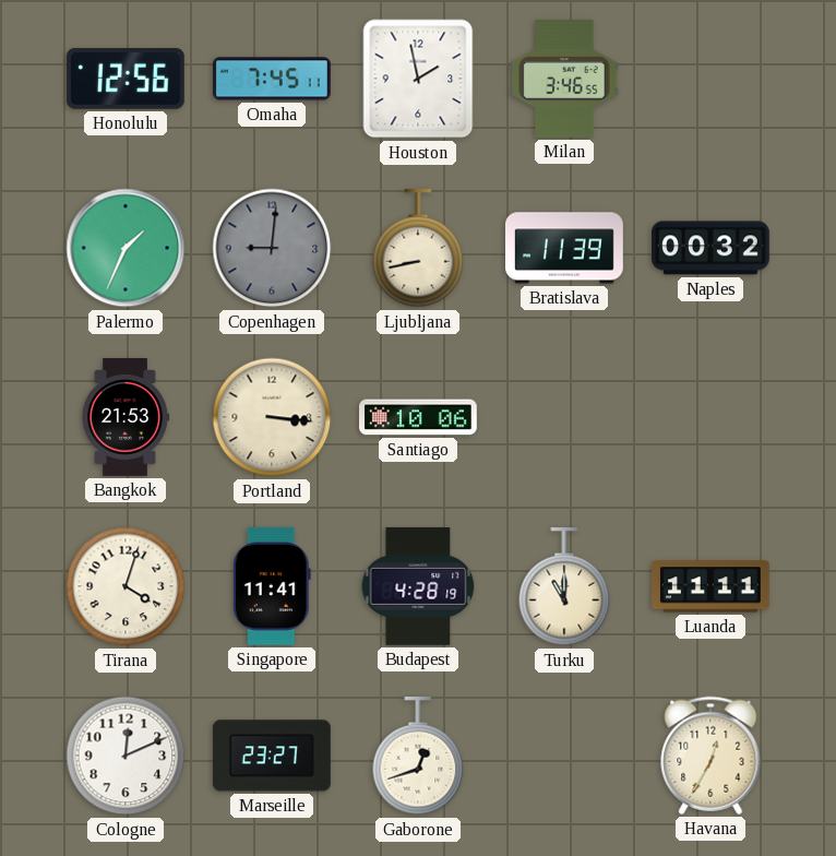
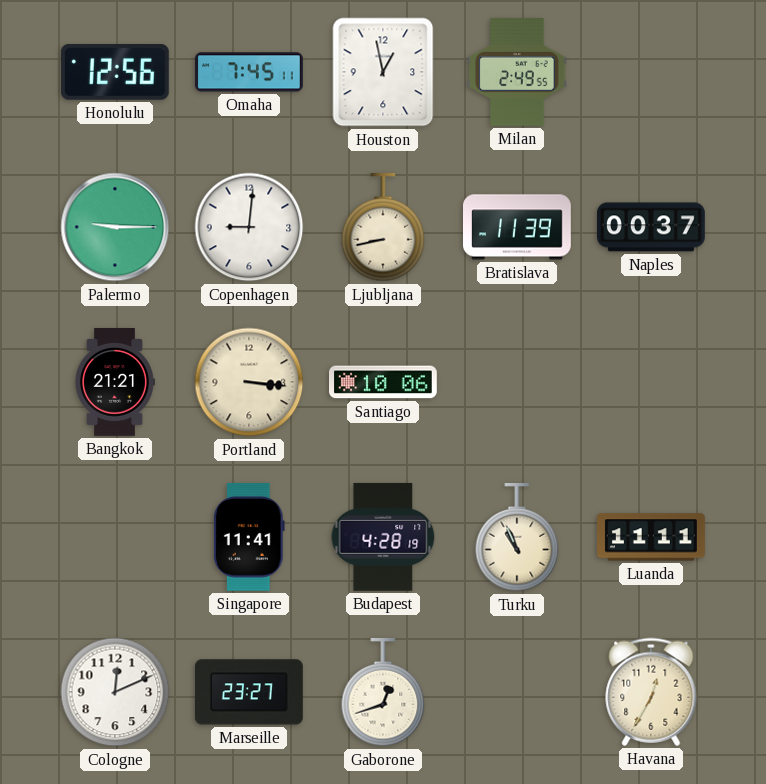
Houston: 1:58 -> 12:58
Milan: 3:46 -> 2:49
Palermo: 1:34 -> 9:15
Copenhagen dial: grey -> white
Naples: 00:32 -> 00:37
Bangkok: 21:53 -> 21:21
Tirana: 4:03 -> none
Turku: 11:00 -> 10:56
